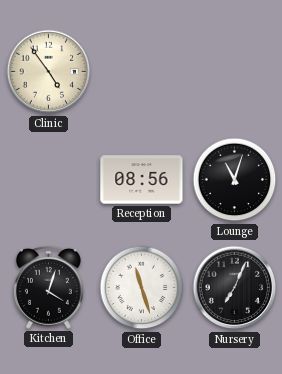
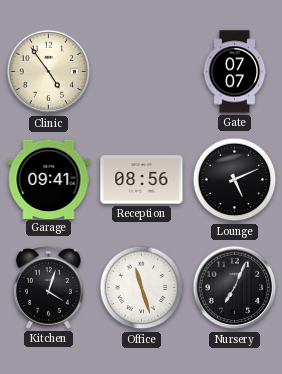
Gate: none -> 07:07
Garage: none -> 09:41
Lounge: 11:03 -> 5:11
